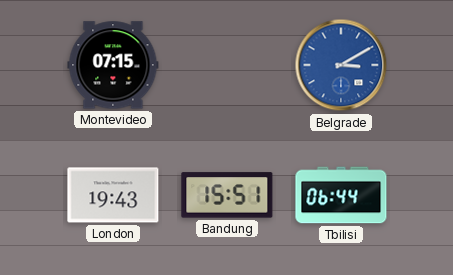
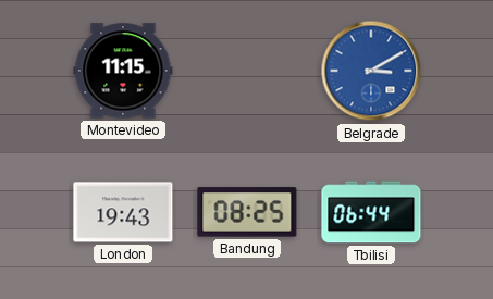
Montevideo: 07:15 -> 11:15
Bandung: 15:51 -> 08:25
